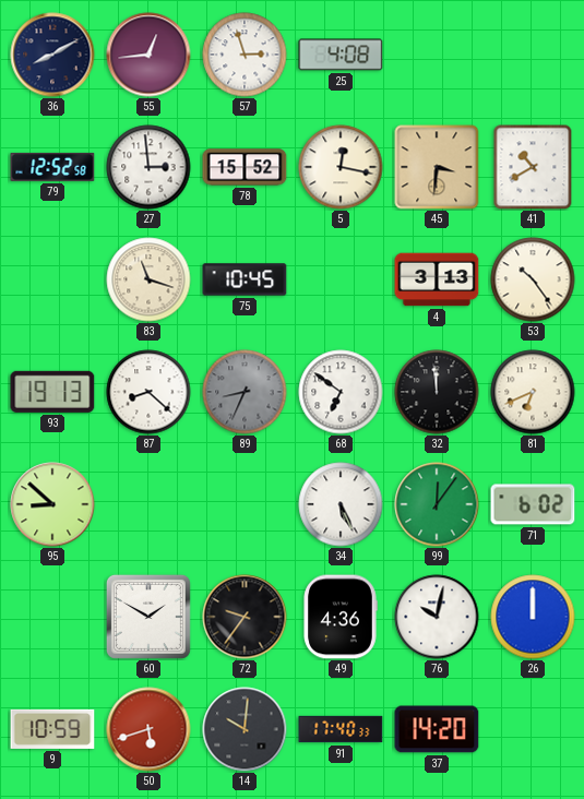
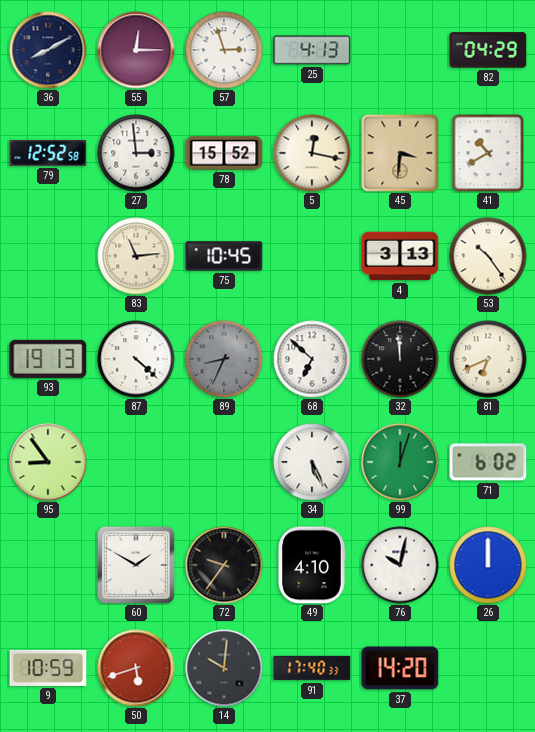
55: 12:44 -> 12:15
25: 4:08 -> 4:13
82: none -> 04:29
83: 11:18 -> 11:14
87: 8:22 -> 4:22
68: 6:51 -> 6:52
95: 8:52 -> 8:54
99: 12:06 -> 12:03
49: 4:36 -> 4:10
